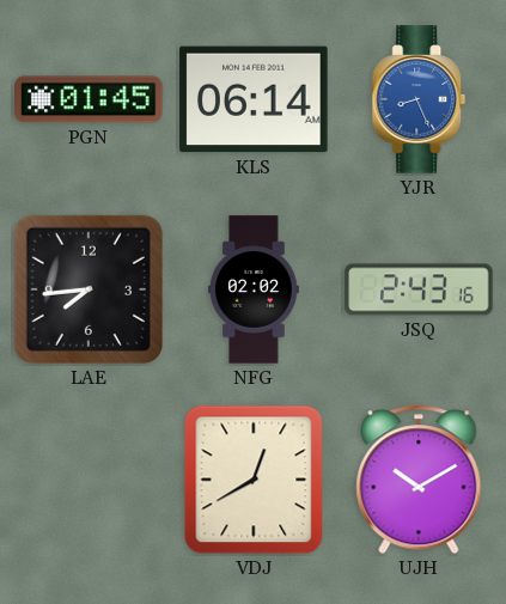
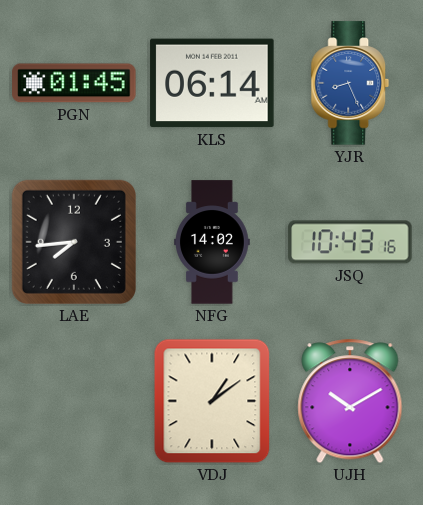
NFG: 02:02 -> 14:02
JSQ: 2:43 -> 10:43
VDJ: 12:40 -> 1:09
